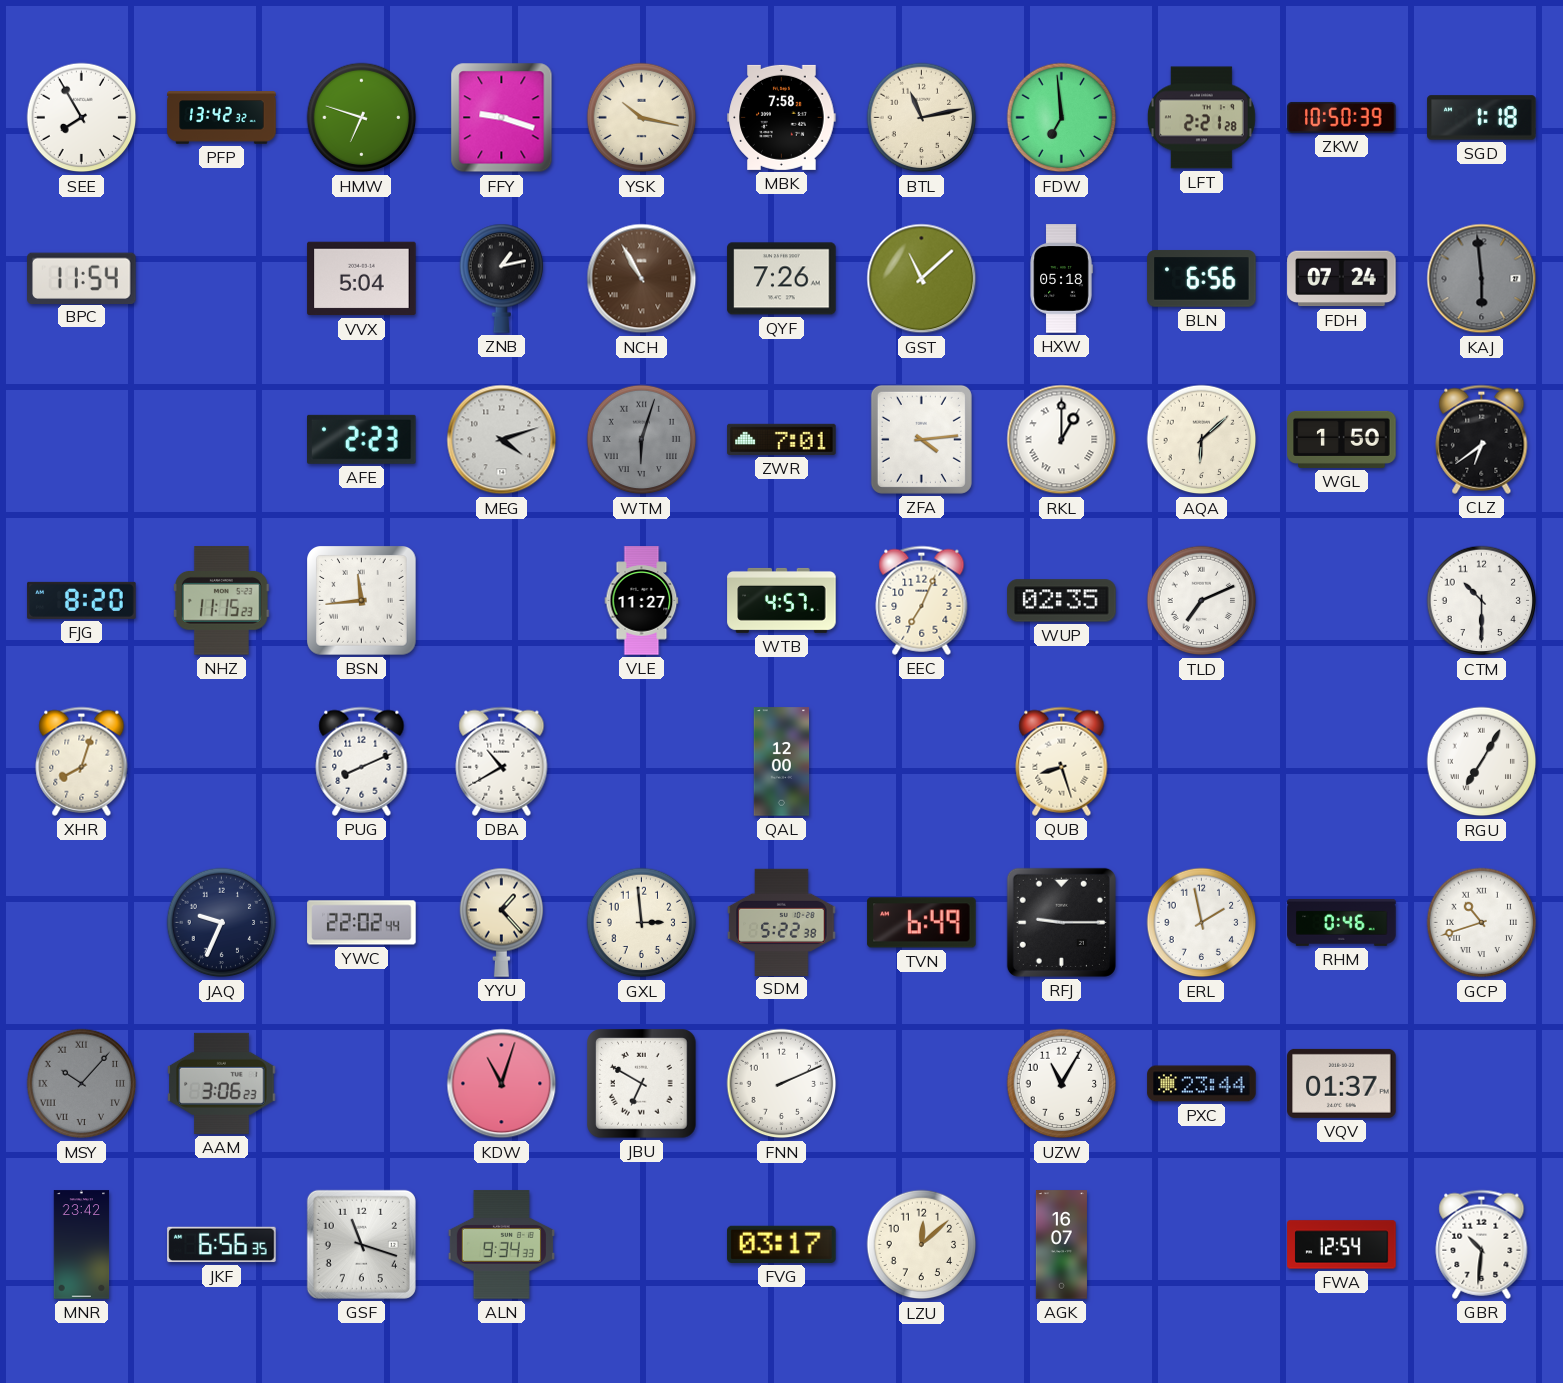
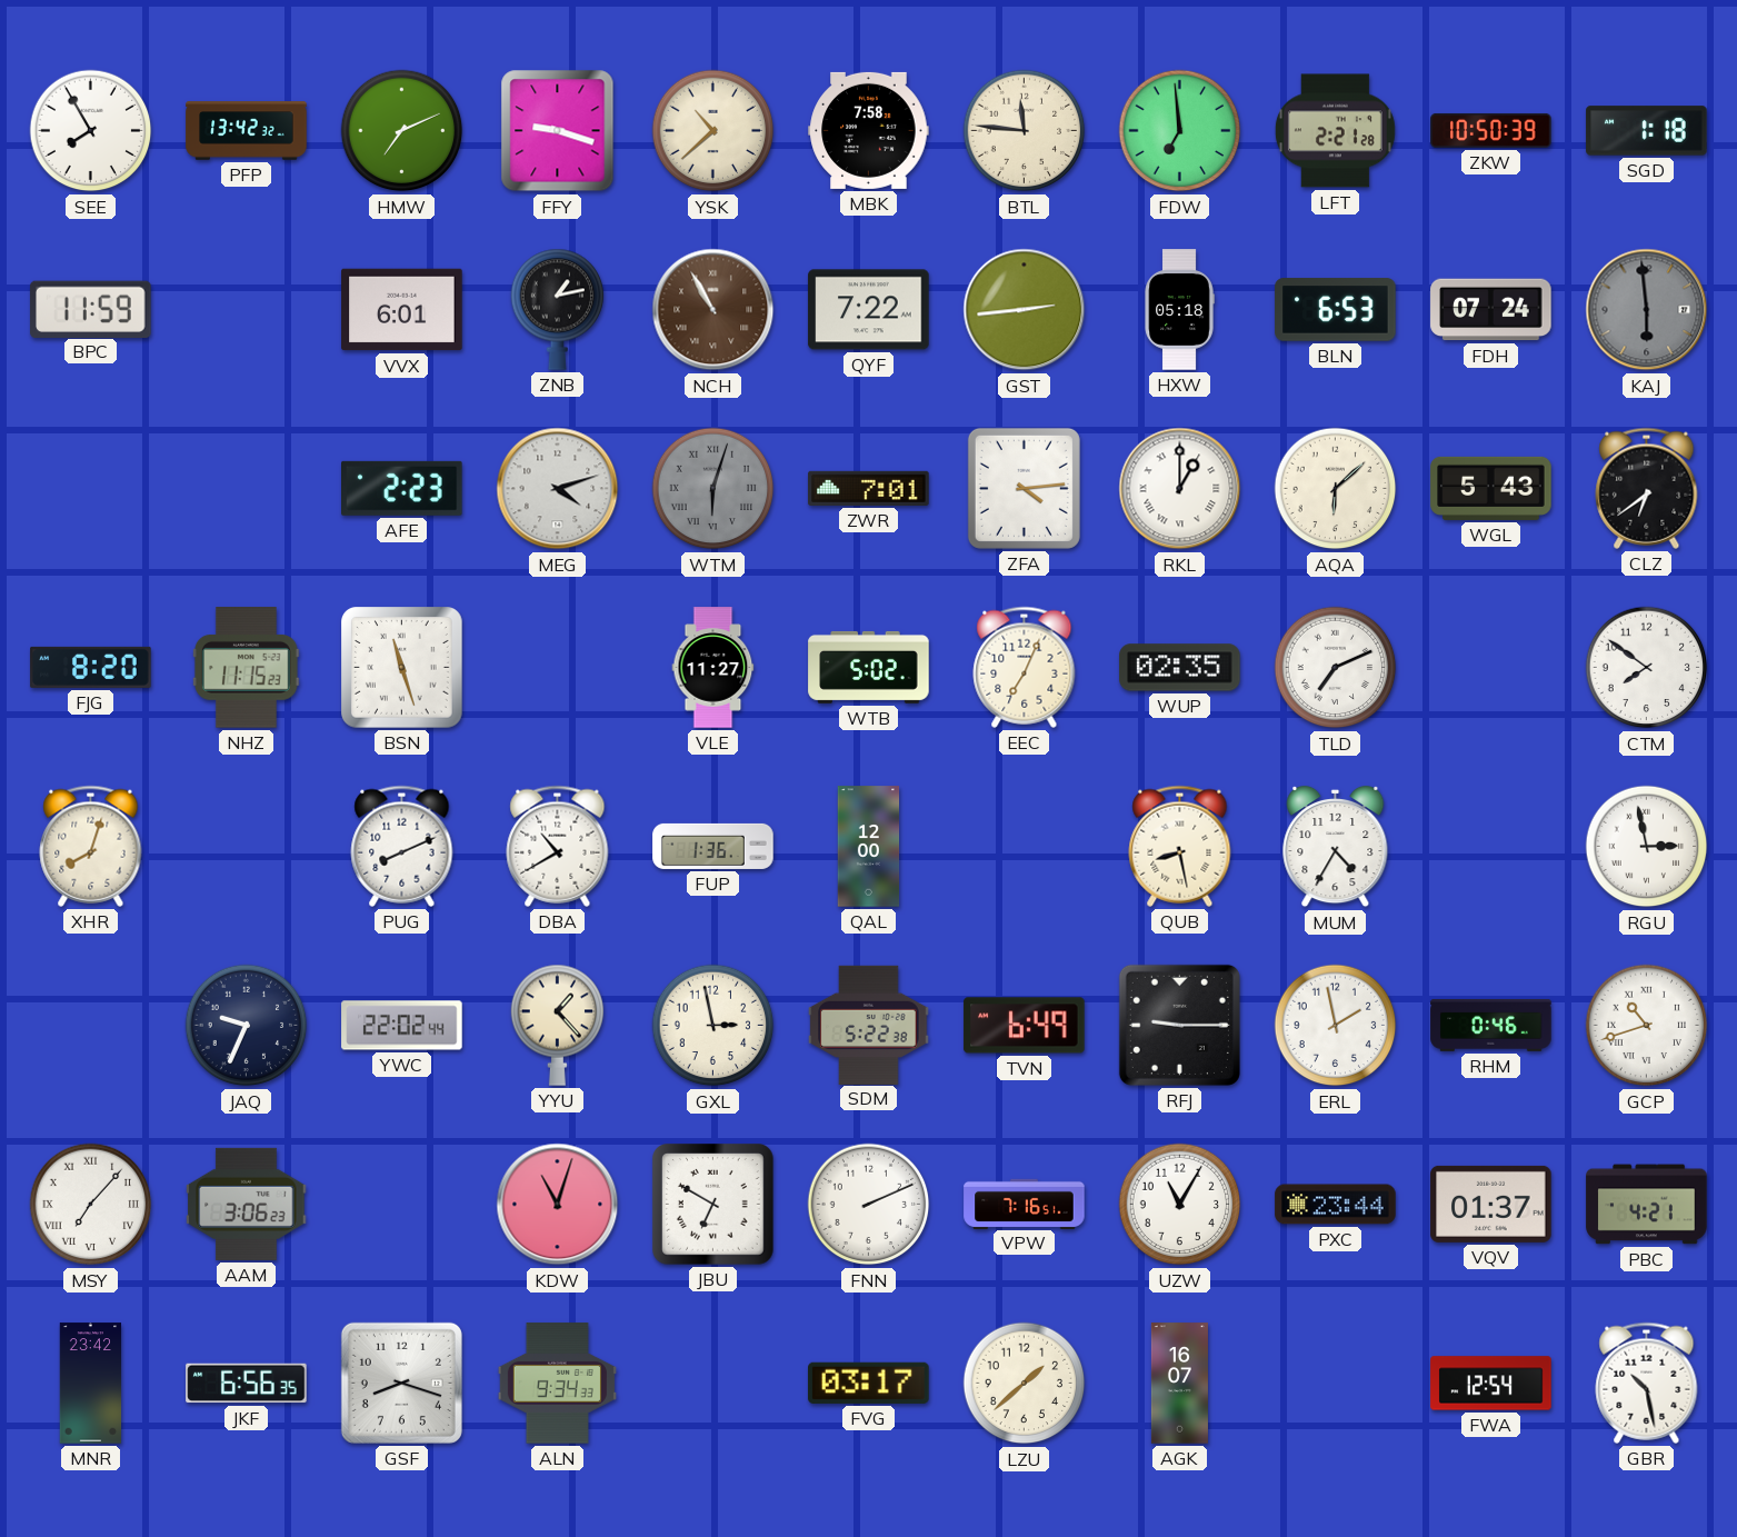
HMW: 6:48 -> 7:11
YSK: 10:17 -> 10:38
BTL: 11:13 -> 11:46
BPC: 11:54 -> 11:59
VVX: 5:04 -> 6:01
QYF: 7:26 -> 7:22
GST: 11:08 -> 2:44
BLN: 6:56 -> 6:53
WGL: 1:50 -> 5:43
BSN: 11:44 -> 11:27
WTB: 4:57 -> 5:02
CTM: 10:30 -> 7:51
FUP: none -> 1:36
QUB: 8:27 -> 8:28
MUM: none -> 4:35
RGU: 7:05 -> 2:58
GXL: 2:59 -> 2:58
MSY: 10:07 -> 7:07
MSY dial: grey -> white
VPW: none -> 7:16
PBC: none -> 4:21
GSF: 11:18 -> 8:18
LZU: 12:08 -> 1:38
GBR: 10:31 -> 10:28
